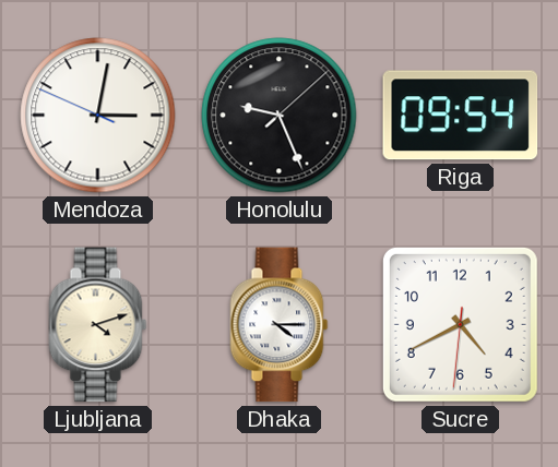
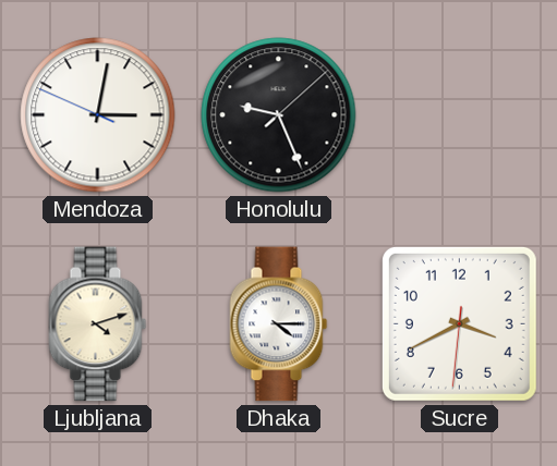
Riga: 09:54 -> none
Sucre: 4:40 -> 3:40
